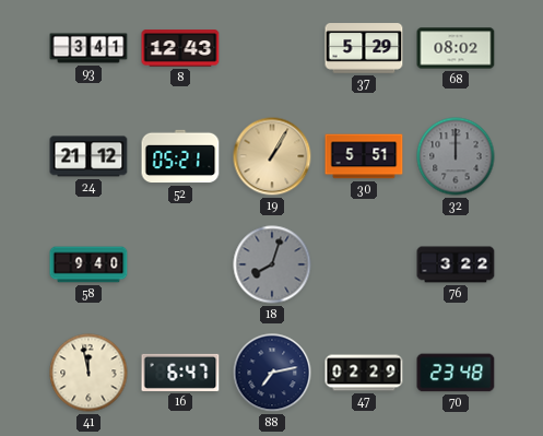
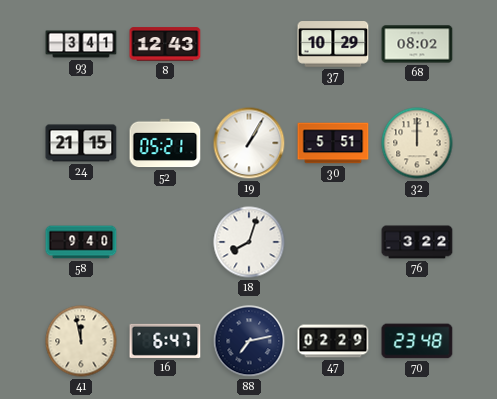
37: 5:29 -> 10:29
24: 21:12 -> 21:15
19 dial: champagne -> white
32 dial: grey -> cream
18 dial: grey -> white
